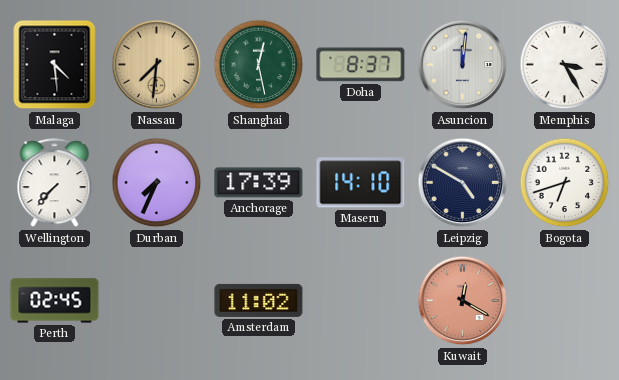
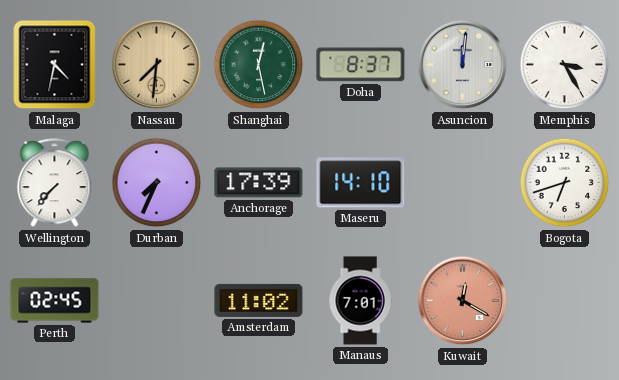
Malaga: 4:29 -> 4:32
Leipzig: 4:50 -> none
Manaus: none -> 7:01
